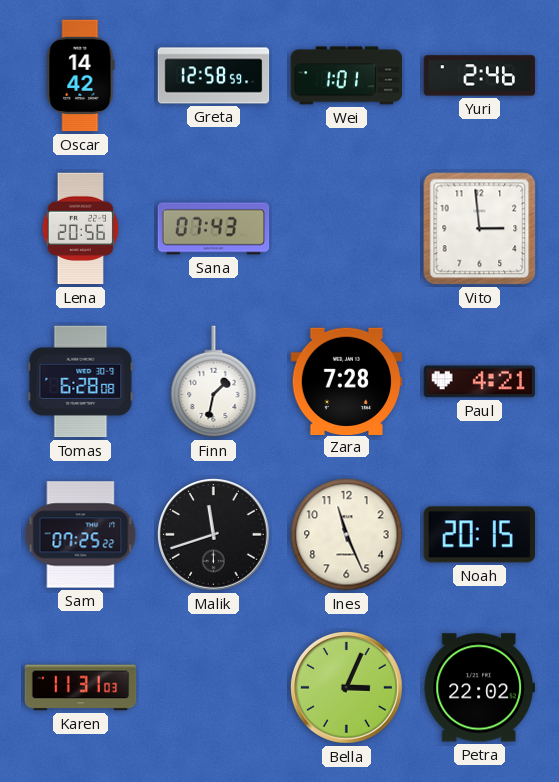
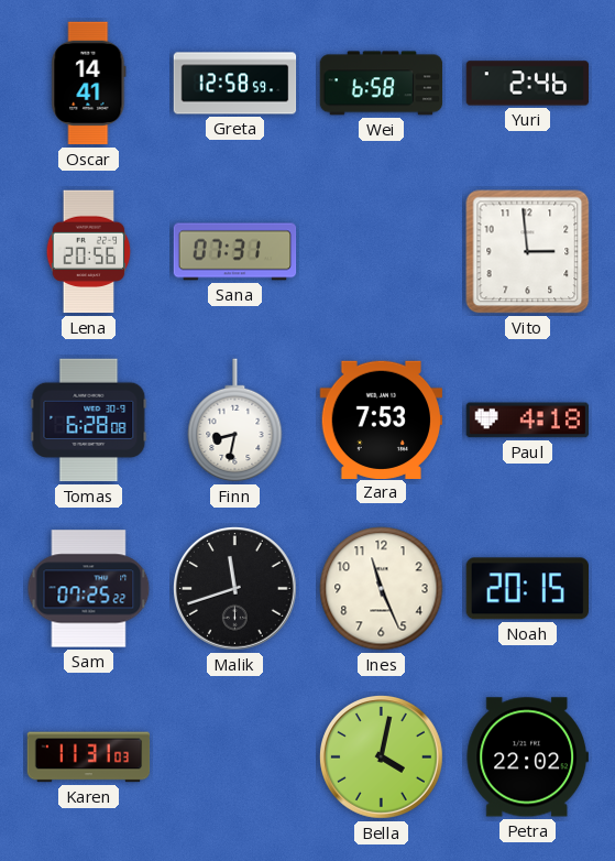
Oscar: 14:42 -> 14:41
Wei: 1:01 -> 6:58
Sana: 07:43 -> 07:31
Finn: 1:32 -> 8:32
Zara: 7:28 -> 7:53
Paul: 4:21 -> 4:18
Bella: 3:04 -> 4:02
